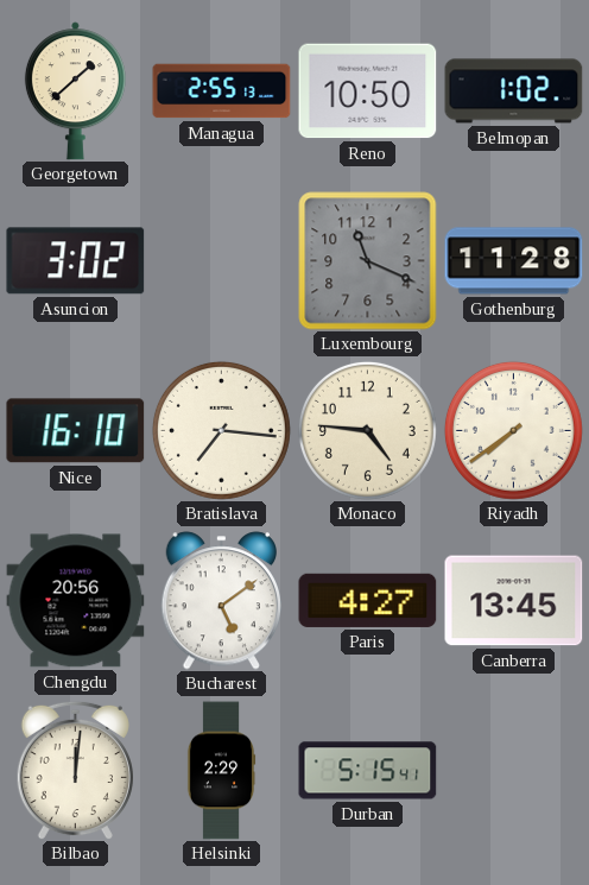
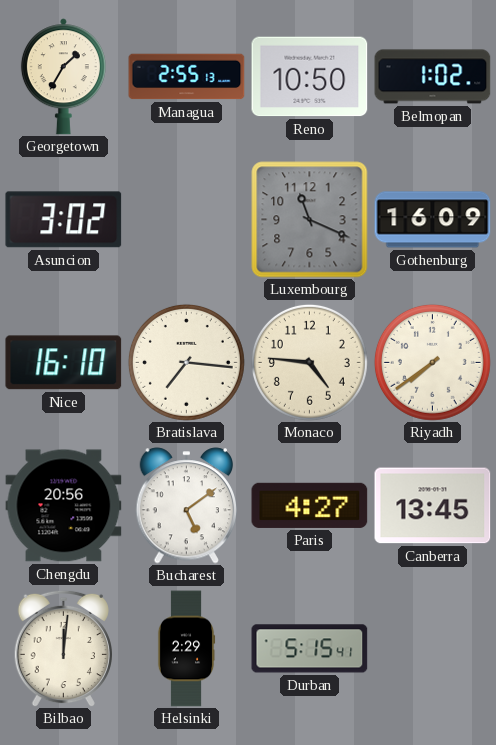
Georgetown: 1:38 -> 1:35
Gothenburg: 11:28 -> 16:09
